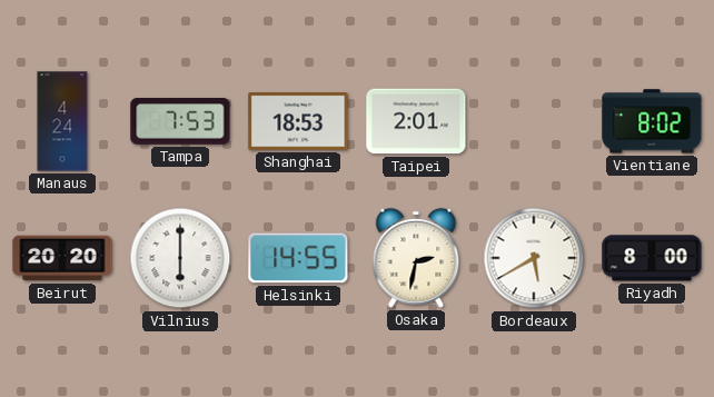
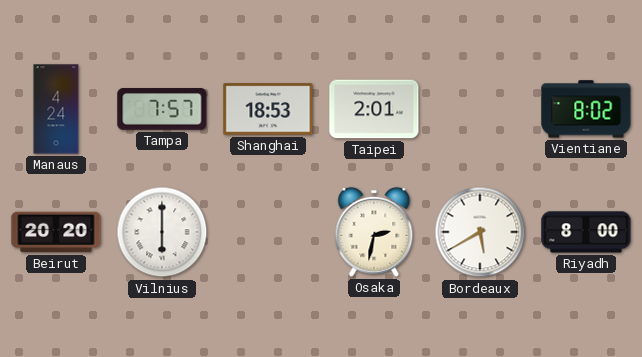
Tampa: 7:53 -> 7:57
Helsinki: 14:55 -> none
